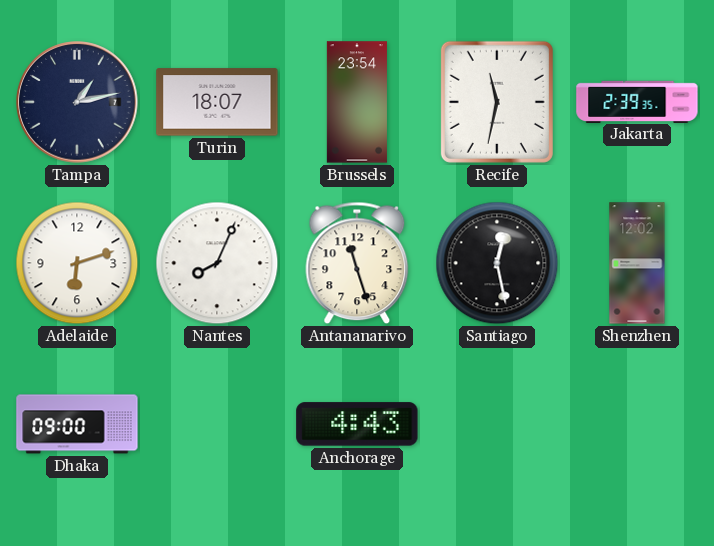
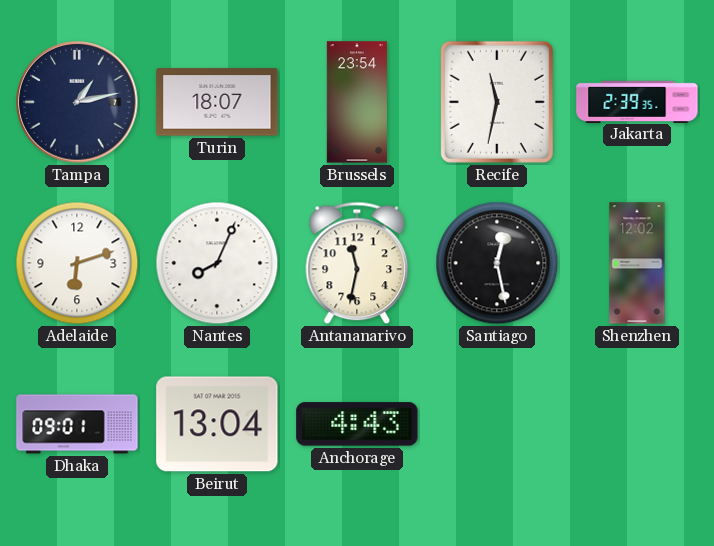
Antananarivo: 11:27 -> 11:32
Dhaka: 09:00 -> 09:01
Beirut: none -> 13:04
